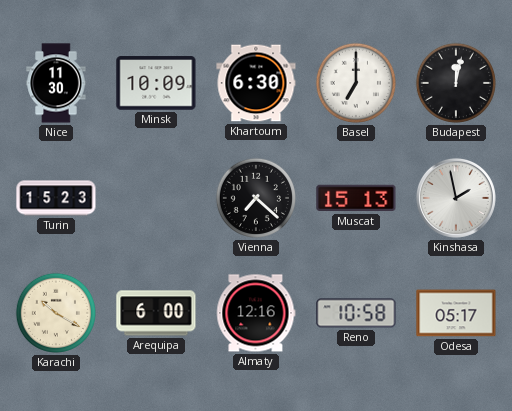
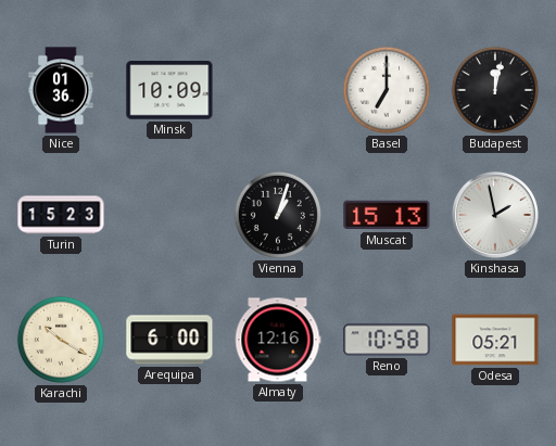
Nice: 11:30 -> 01:36
Khartoum: 6:30 -> none
Vienna: 7:22 -> 1:03
Odesa: 05:17 -> 05:21
